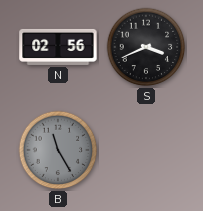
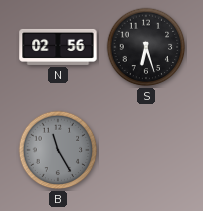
S: 3:41 -> 6:27
